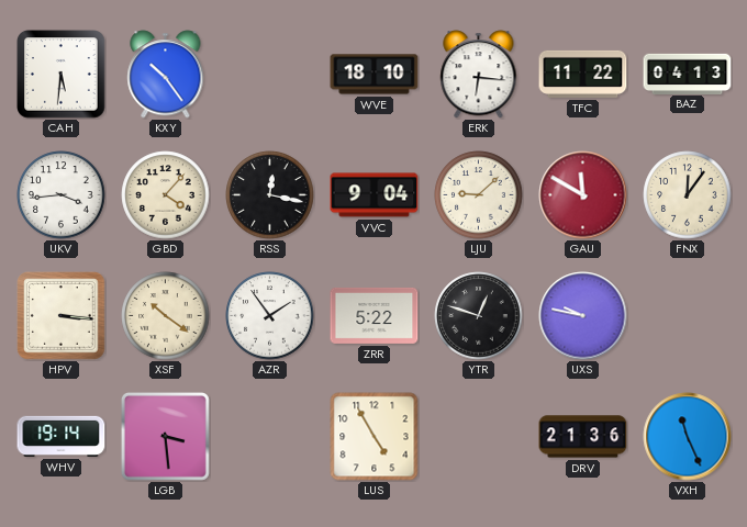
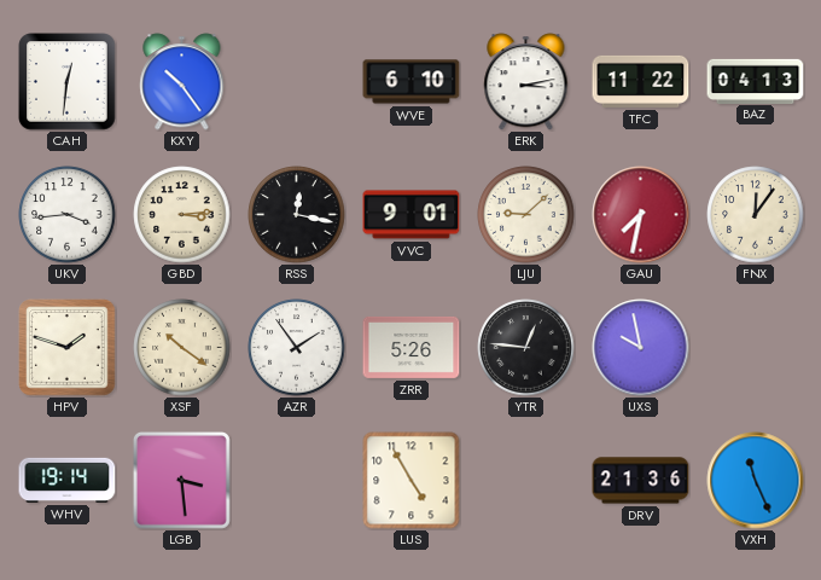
CAH: 5:31 -> 12:31
WVE: 18:10 -> 6:10
ERK: 6:16 -> 3:13
GBD: 4:07 -> 3:14
VVC: 9:04 -> 9:01
GAU: 11:50 -> 7:32
HPV: 3:16 -> 1:48
ZRR: 5:22 -> 5:26
YTR: 12:48 -> 12:46
UXS: 9:47 -> 9:58
